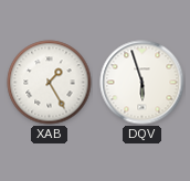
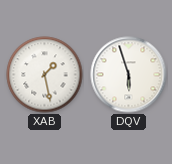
XAB: 1:25 -> 1:28
